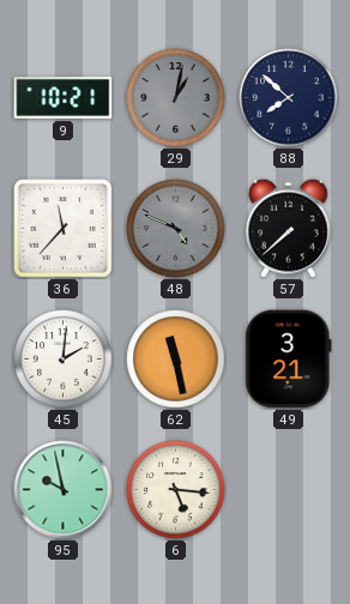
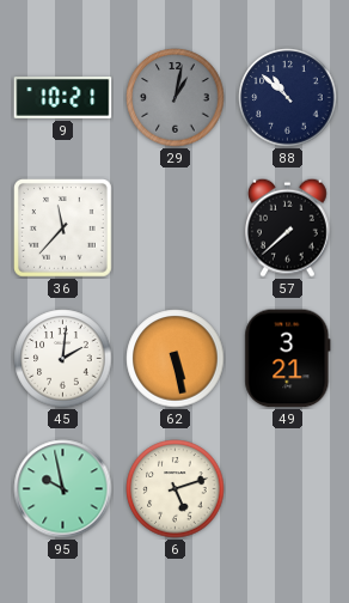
88: 7:52 -> 10:52
48: 4:49 -> none
62: 11:28 -> 5:28
6: 5:16 -> 5:12
